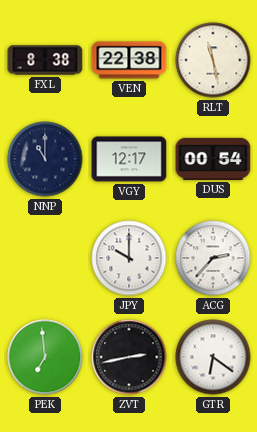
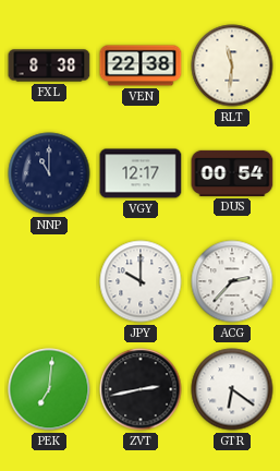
RLT: 11:28 -> 11:31
PEK: 6:59 -> 7:01
